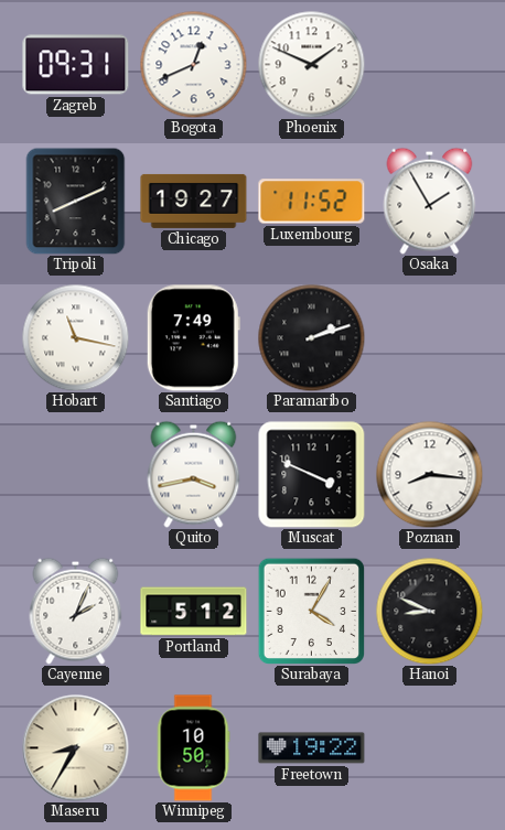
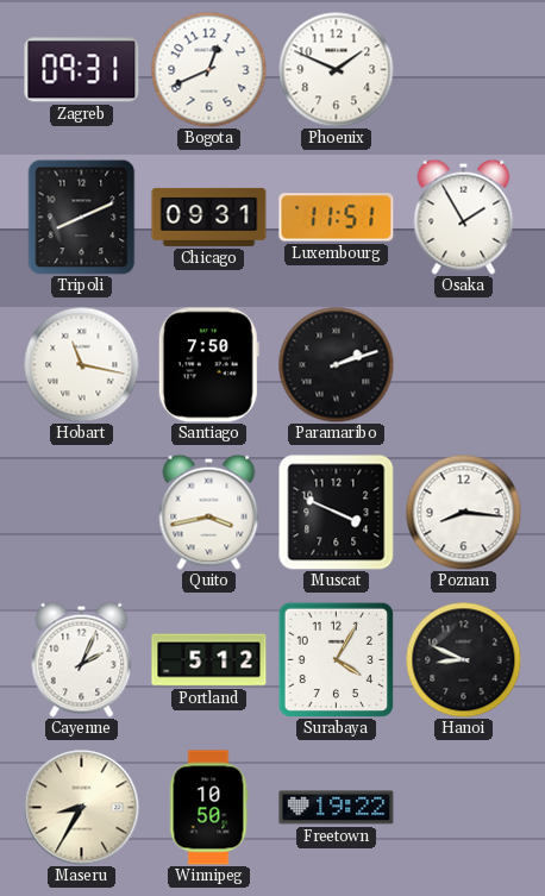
Chicago: 19:27 -> 09:31
Luxembourg: 11:52 -> 11:51
Santiago: 7:49 -> 7:50
